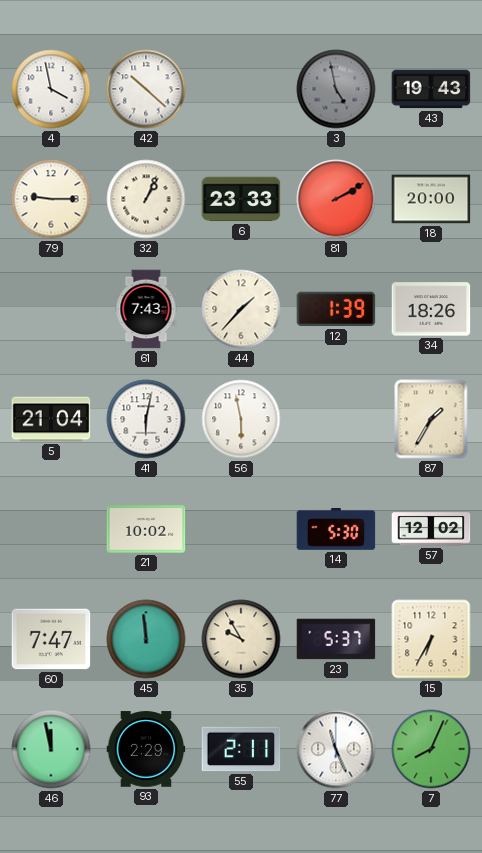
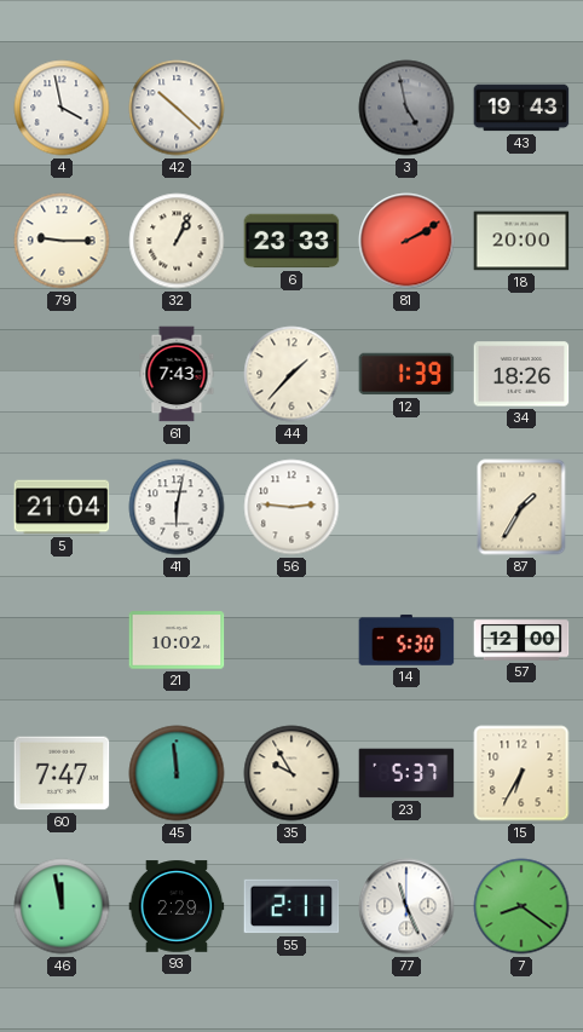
56: 5:58 -> 2:46
57: 12:02 -> 12:00
7: 8:04 -> 8:21
